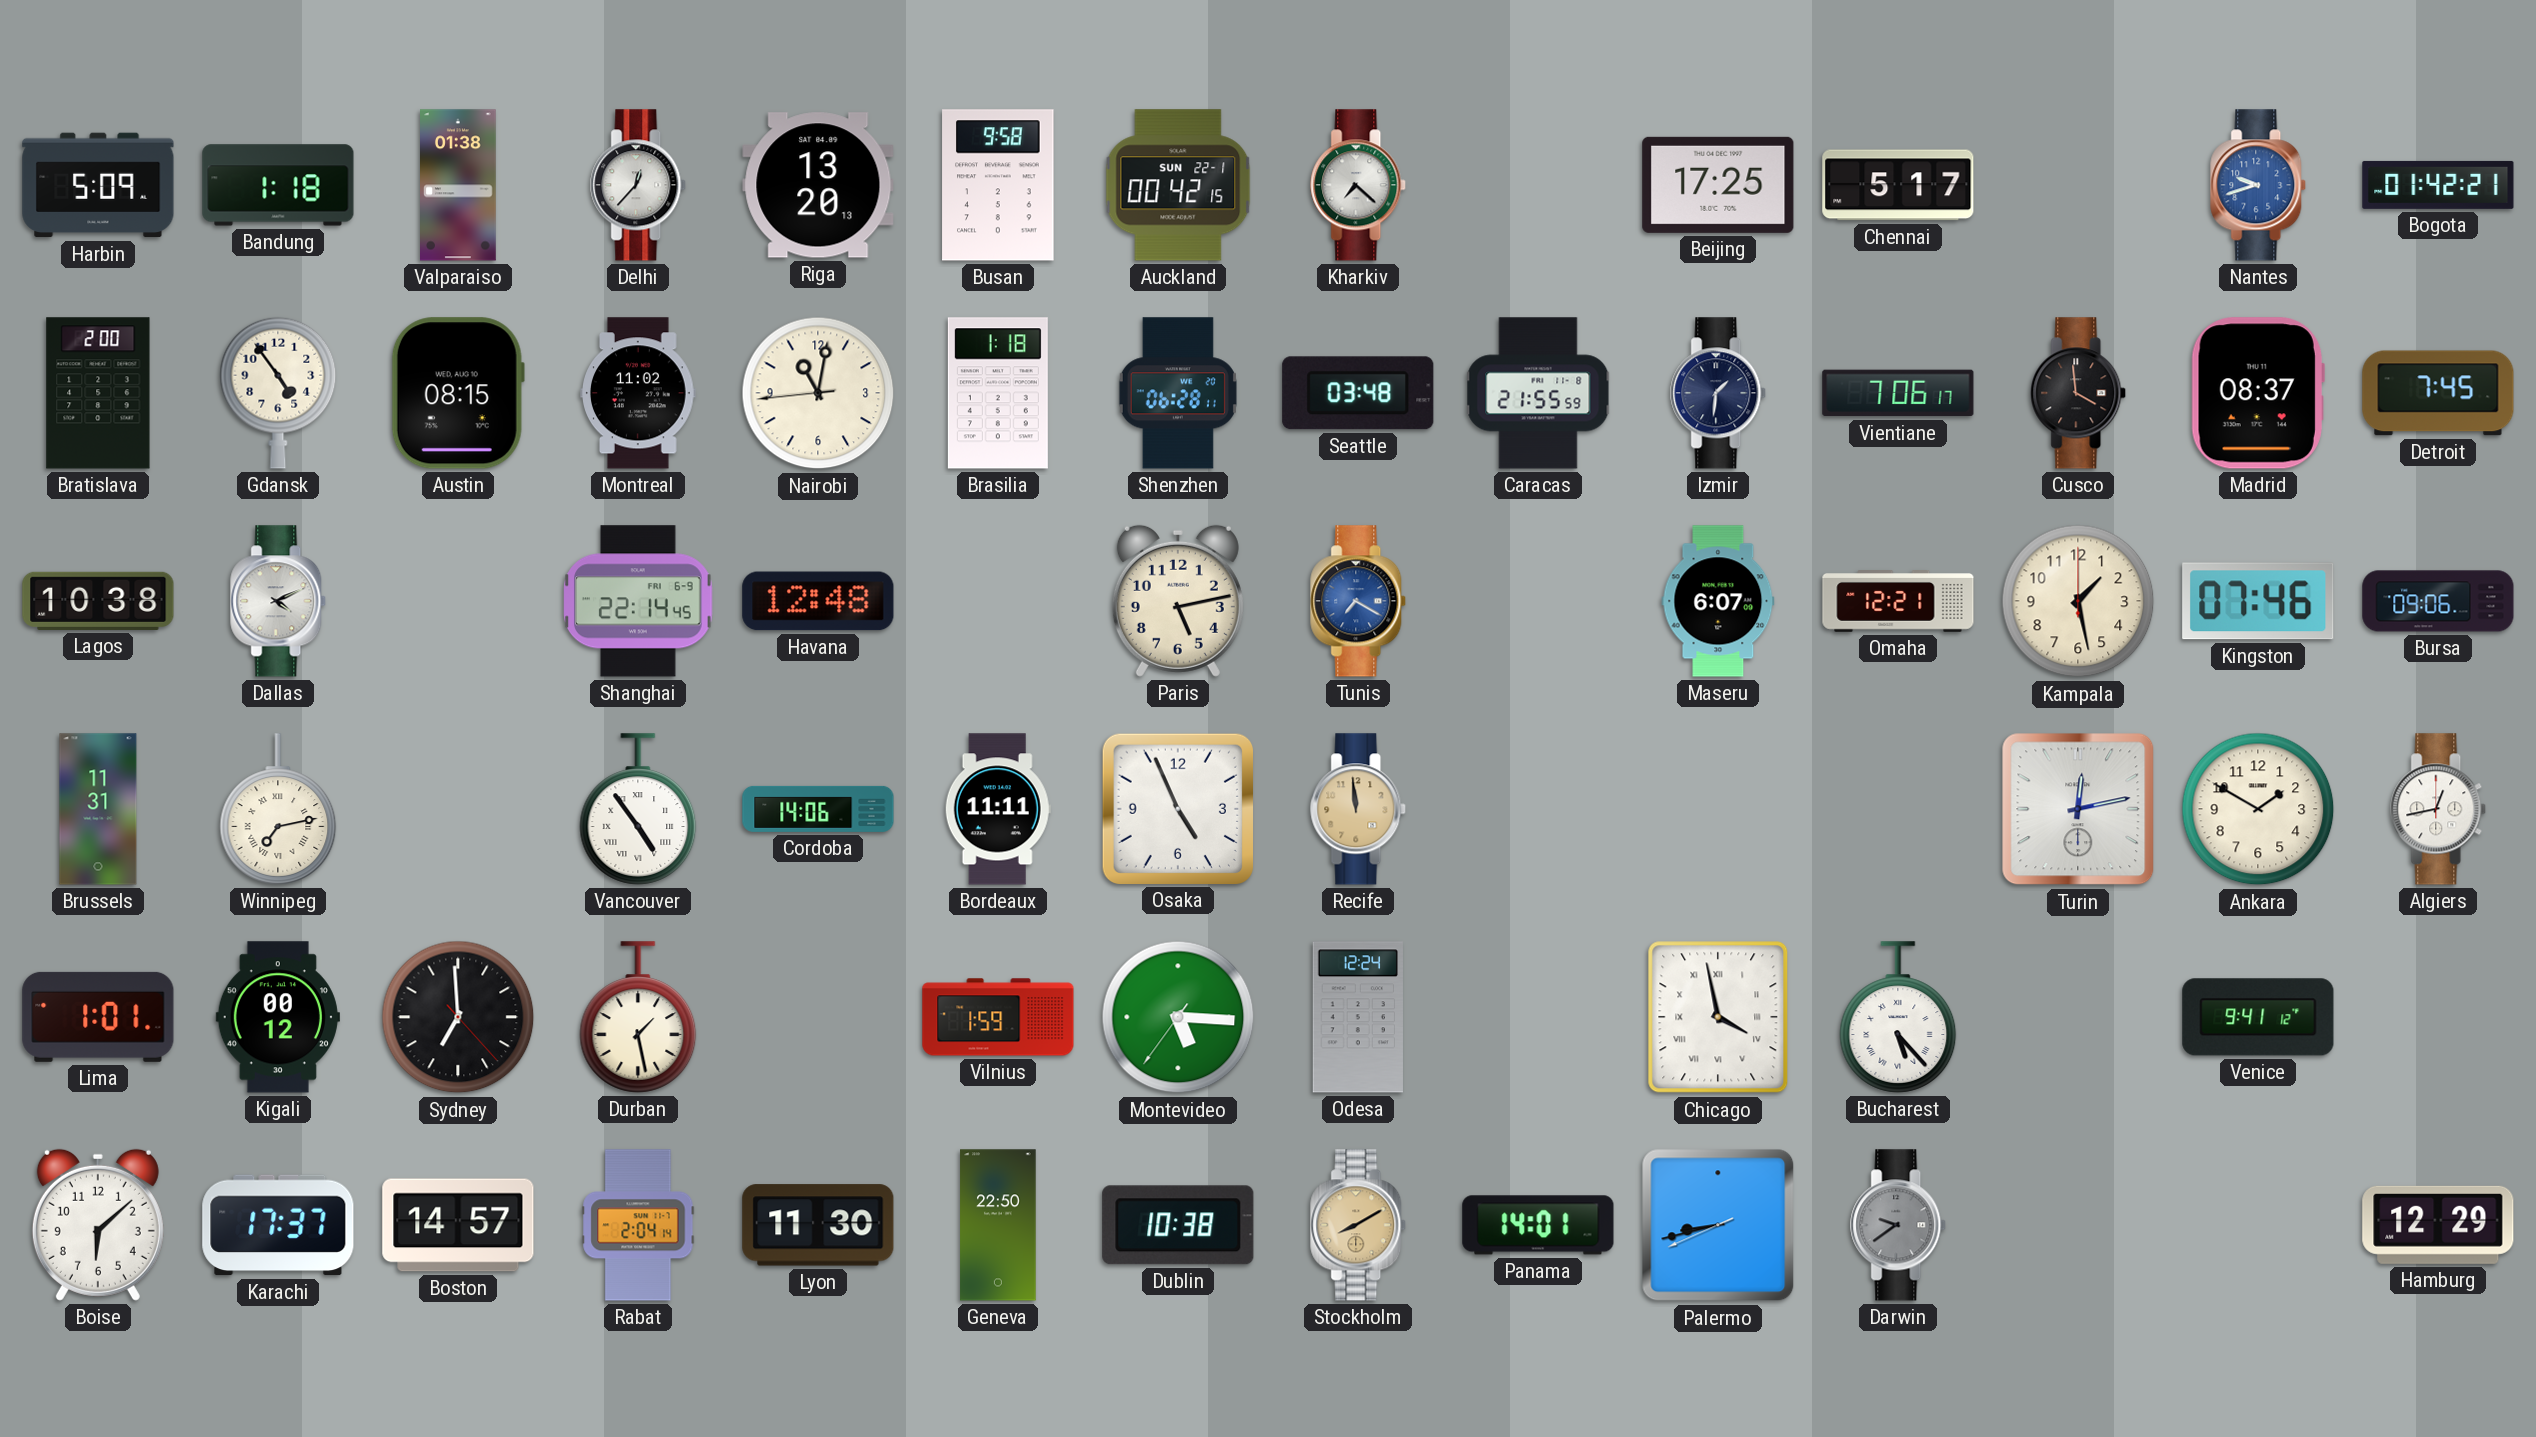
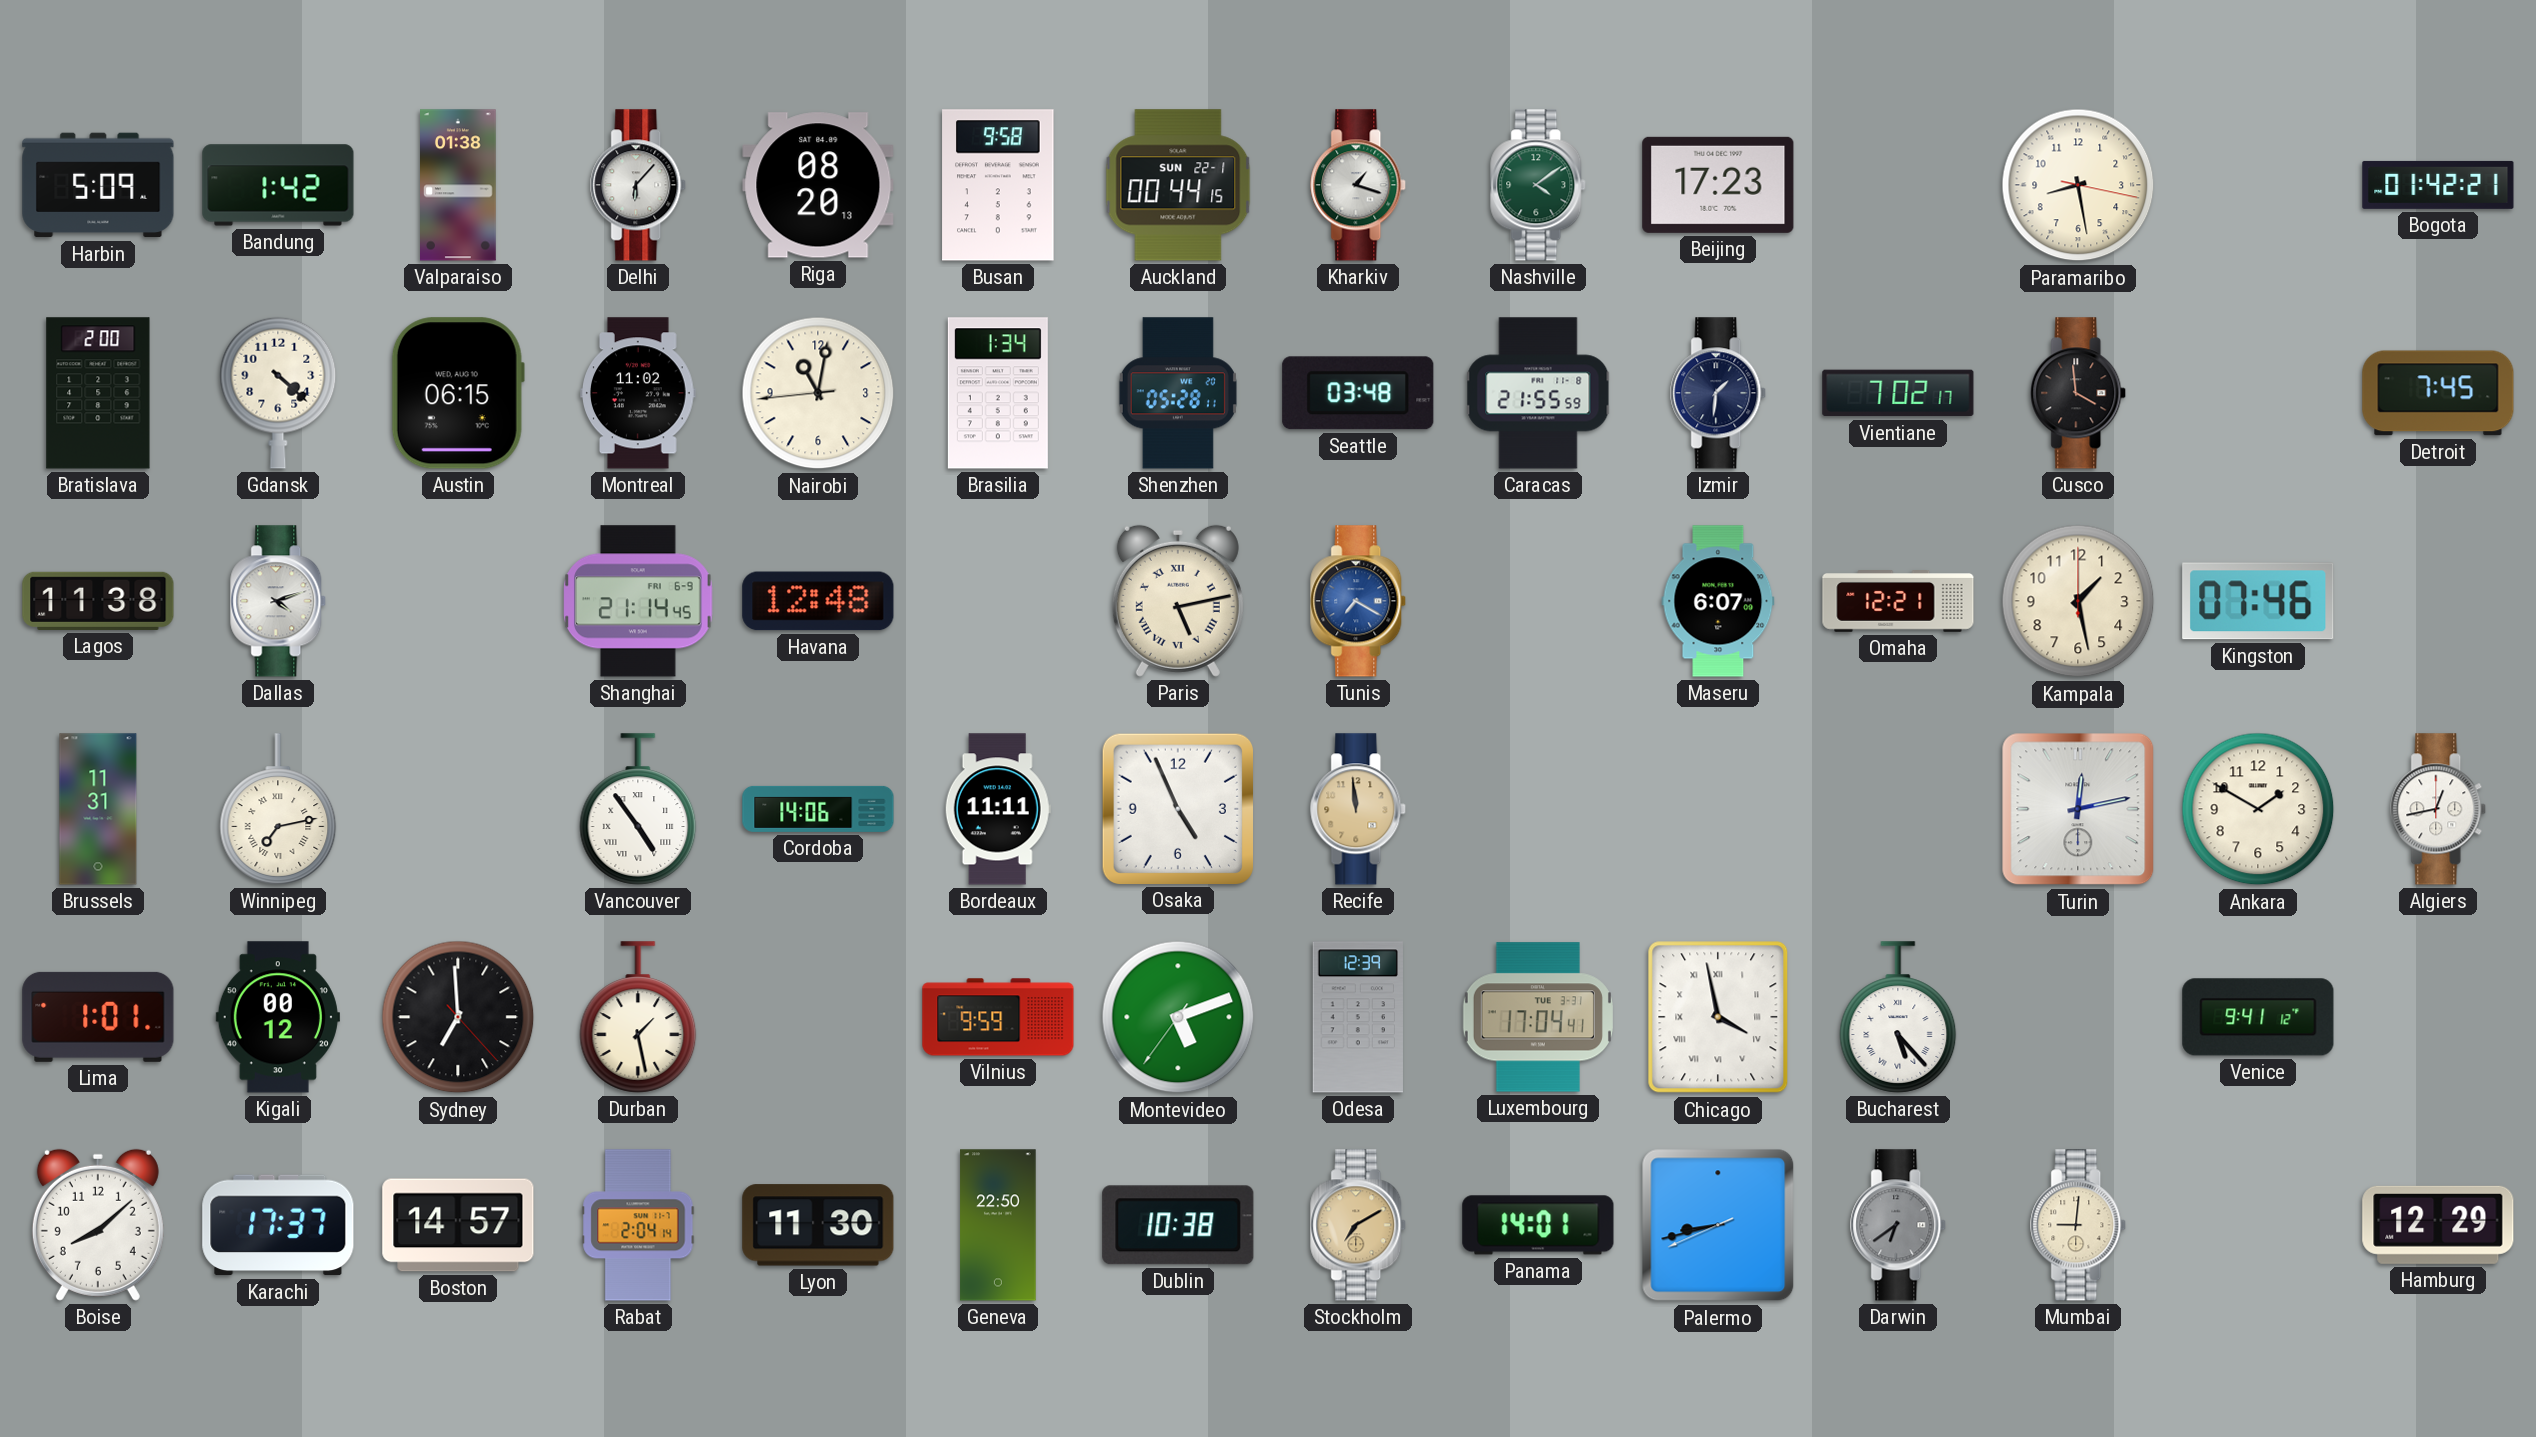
Bandung: 1:18 -> 1:42
Delhi: 12:37 -> 6:07
Riga: 13:20 -> 08:20
Auckland: 00:42 -> 00:44
Kharkiv: 7:22 -> 1:18
Nashville: none -> 4:09
Beijing: 17:25 -> 17:23
Chennai: 5:17 -> none
Paramaribo: none -> 8:28
Nantes: 9:42 -> none
Gdansk: 4:54 -> 4:22
Austin: 08:15 -> 06:15
Brasilia: 1:18 -> 1:34
Shenzhen: 06:28 -> 05:28
Vientiane: 7:06 -> 7:02
Madrid: 08:37 -> none
Lagos: 10:38 -> 11:38
Dallas: 4:11 -> 4:12
Shanghai: 22:14 -> 21:14
Paris numerals: Arabic -> Roman
Bursa: 09:06 -> none
Vilnius: 1:59 -> 9:59
Montevideo: 5:15 -> 5:11
Odesa: 12:24 -> 12:39
Luxembourg: none -> 17:04
Boise: 6:08 -> 8:08
Stockholm: 8:10 -> 7:10
Darwin: 9:39 -> 6:39
Mumbai: none -> 9:01
